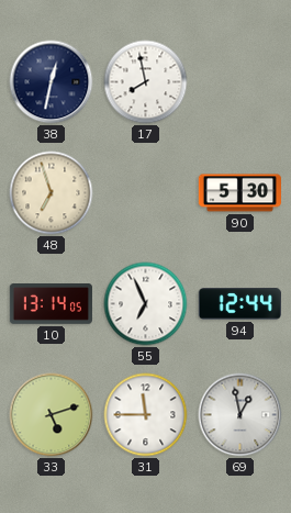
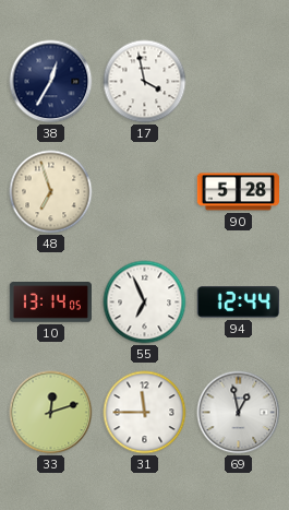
38: 12:32 -> 12:35
17: 7:58 -> 3:58
90: 5:30 -> 5:28
33: 5:12 -> 12:12
